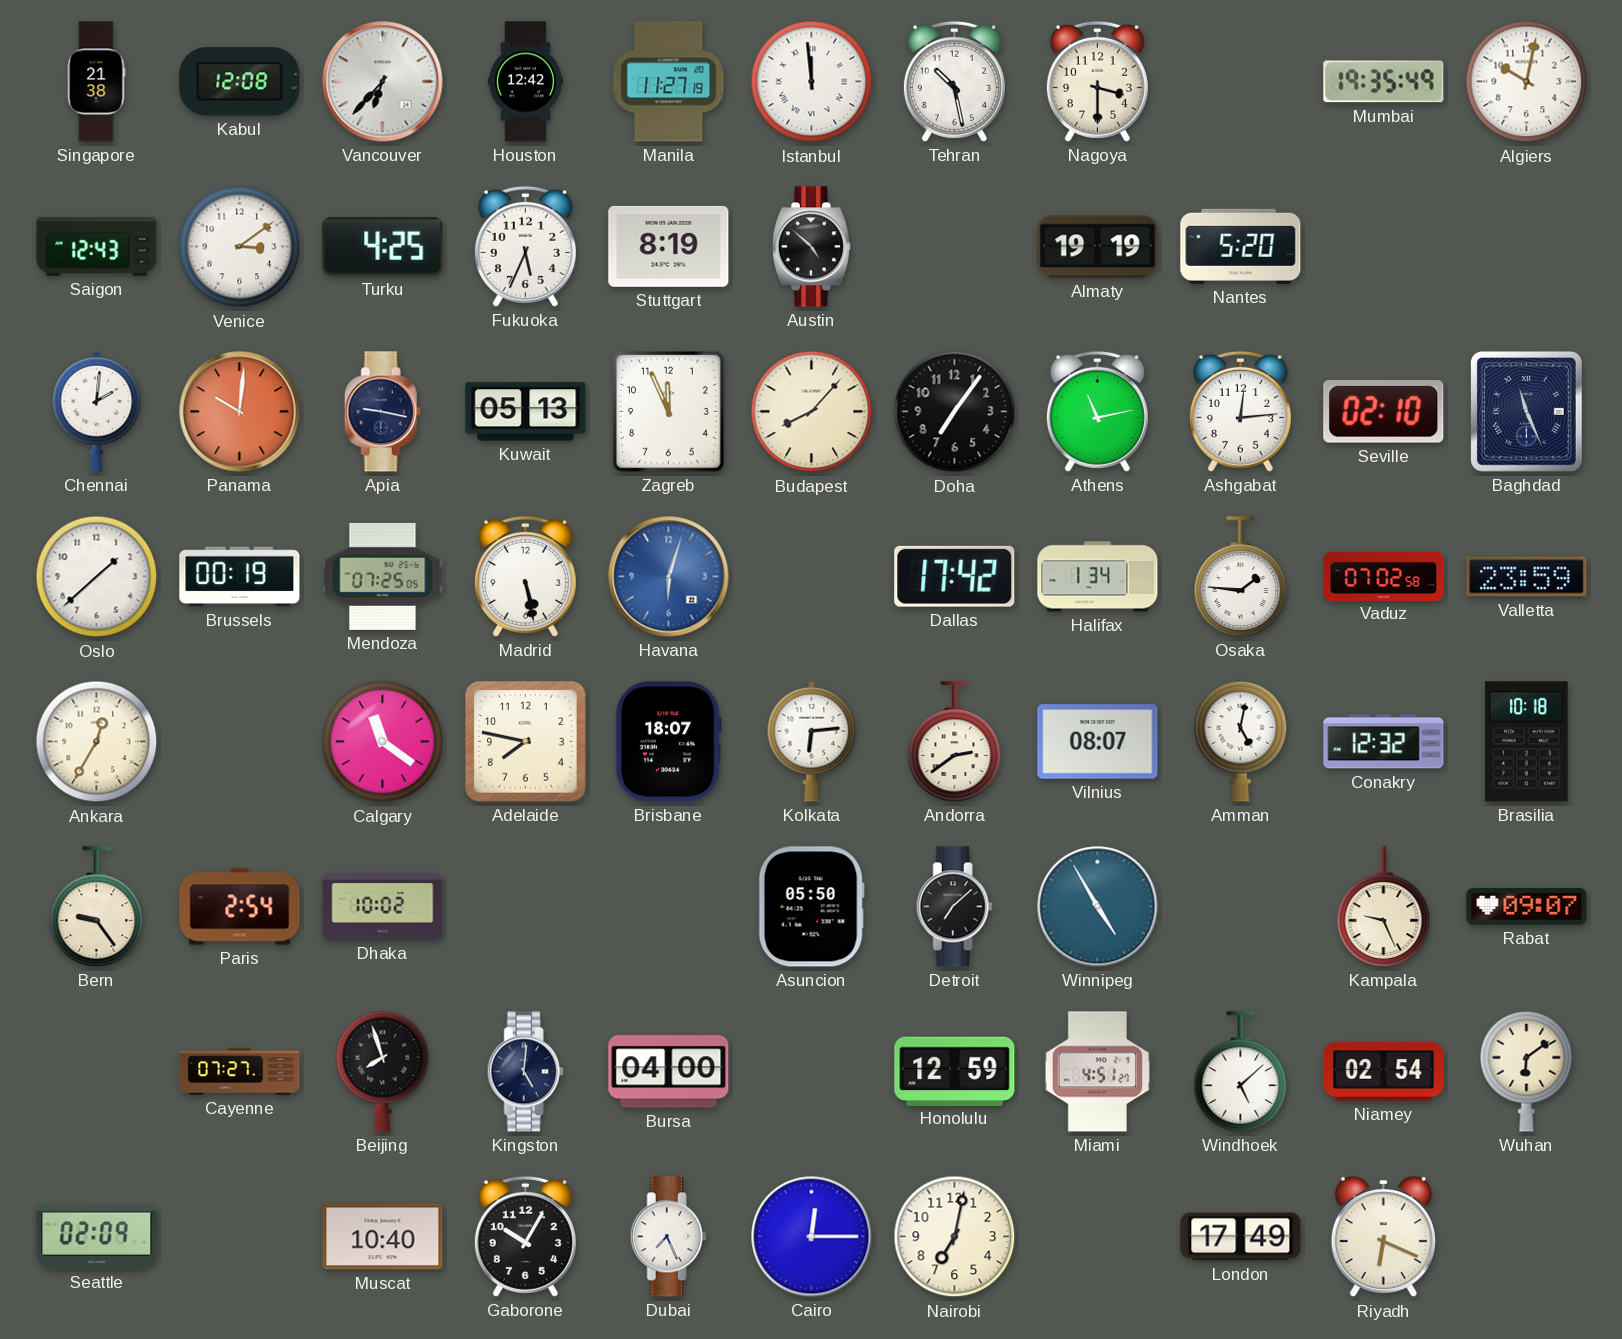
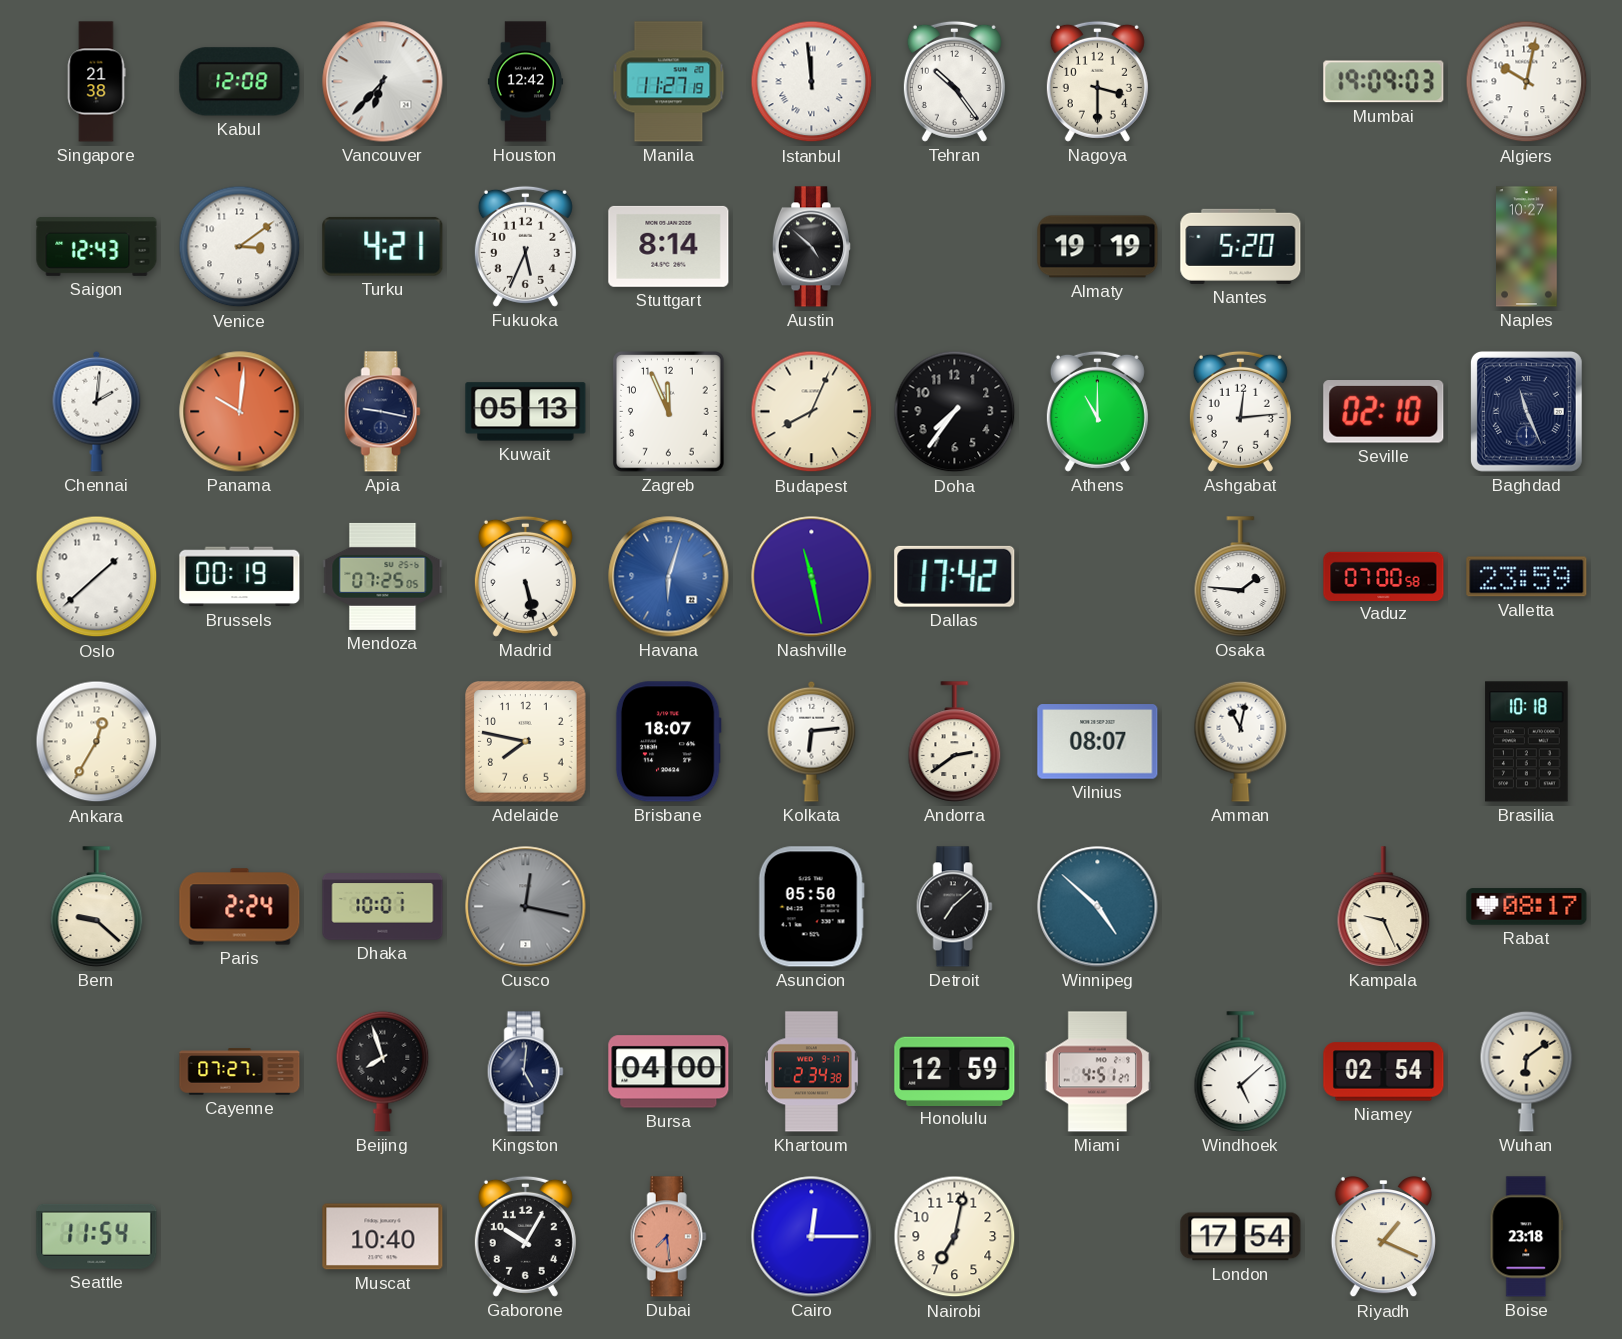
Tehran: 10:28 -> 10:24
Mumbai: 19:35 -> 19:09
Turku: 4:25 -> 4:21
Stuttgart: 8:19 -> 8:14
Naples: none -> 10:27
Budapest: 8:07 -> 8:04
Doha: 7:06 -> 7:36
Athens: 11:13 -> 11:00
Nashville: none -> 11:28
Halifax: 1:34 -> none
Vaduz: 07:02 -> 07:00
Calgary: 11:21 -> none
Amman: 5:02 -> 11:02
Conakry: 12:32 -> none
Bern: 9:24 -> 9:22
Paris: 2:54 -> 2:24
Dhaka: 10:02 -> 10:01
Cusco: none -> 12:17
Winnipeg: 4:55 -> 4:52
Rabat: 09:07 -> 08:17
Khartoum: none -> 2:34
Seattle: 02:09 -> 11:54
Dubai: 7:26 -> 7:29
Dubai dial: white -> salmon
London: 17:49 -> 17:54
Riyadh: 6:19 -> 1:19
Boise: none -> 23:18
